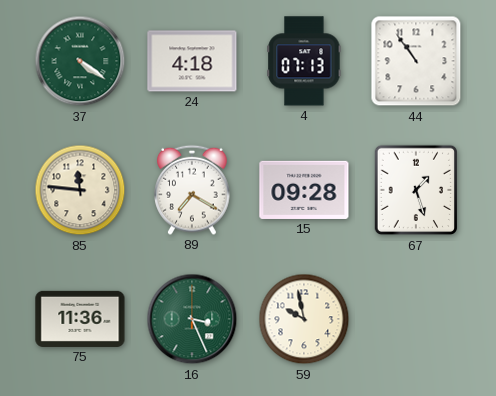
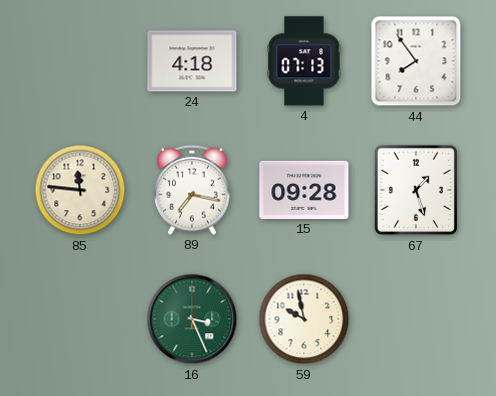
37: 4:21 -> none
44: 10:54 -> 7:54
89: 7:20 -> 7:17
75: 11:36 -> none
